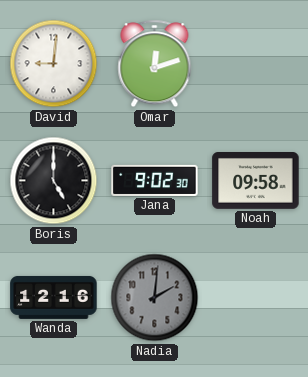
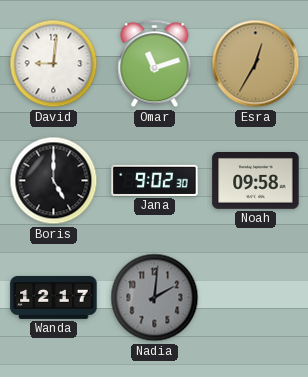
Omar: 12:12 -> 11:12
Esra: none -> 12:35
Wanda: 12:16 -> 12:17
